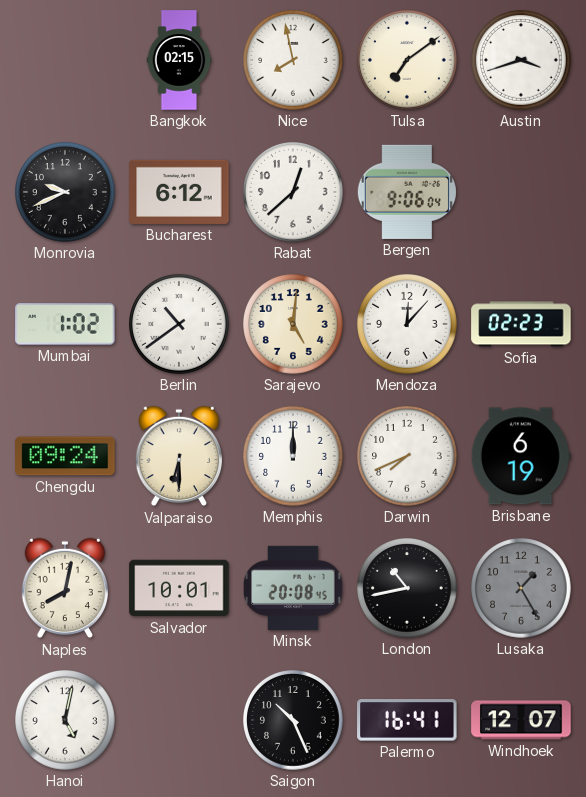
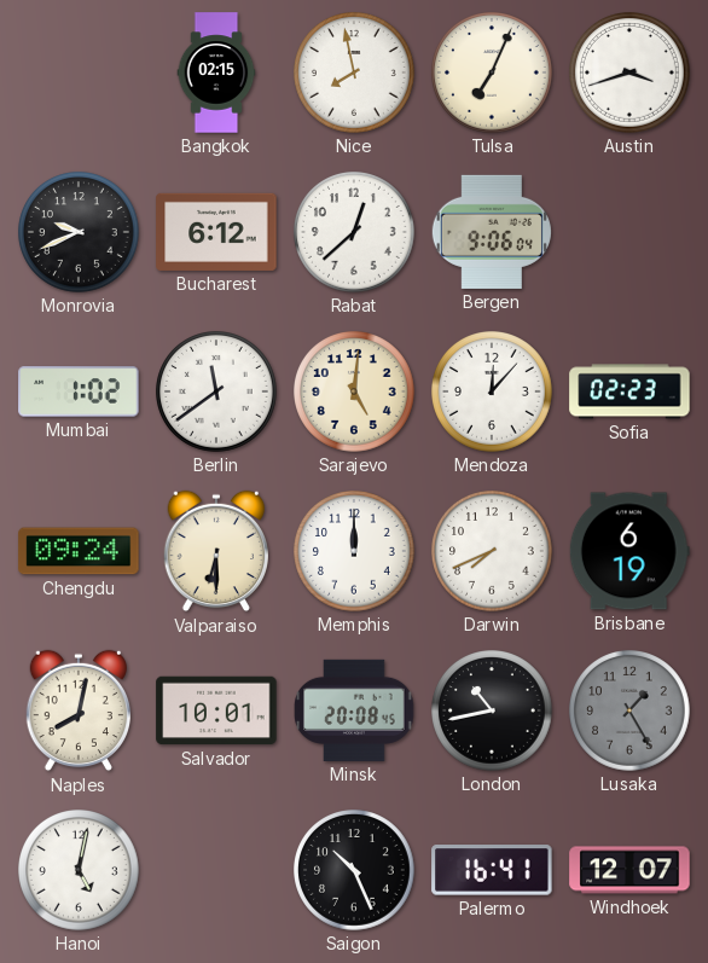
Tulsa: 7:09 -> 7:04
Berlin: 10:39 -> 11:39
